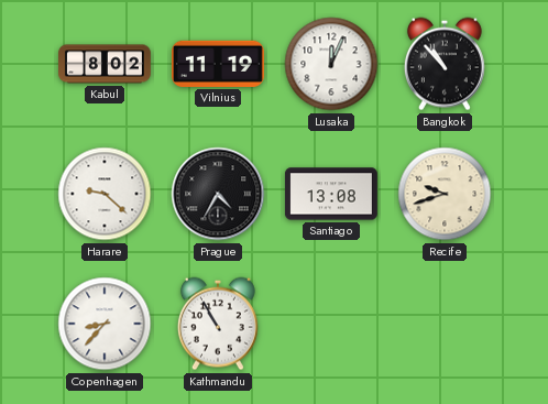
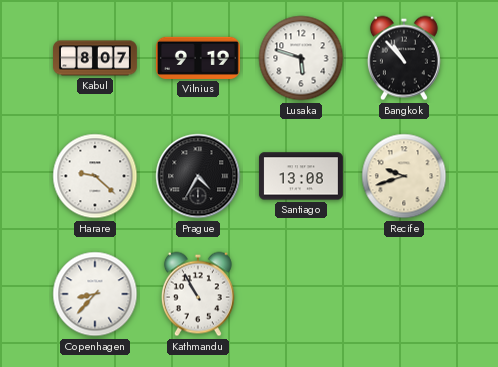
Kabul: 8:02 -> 8:07
Vilnius: 11:19 -> 9:19
Lusaka: 12:04 -> 5:48
